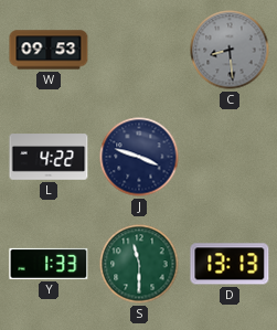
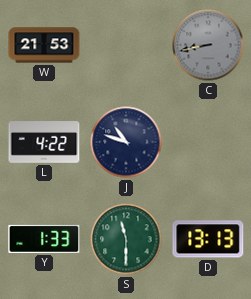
W: 09:53 -> 21:53
C: 8:29 -> 8:43
J: 3:48 -> 10:48
